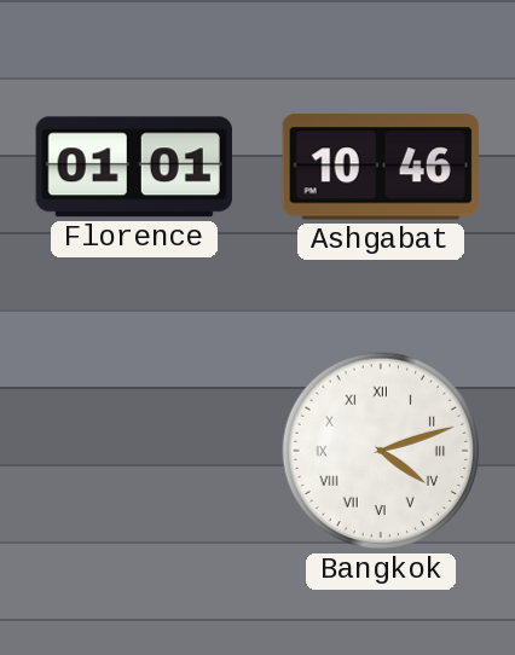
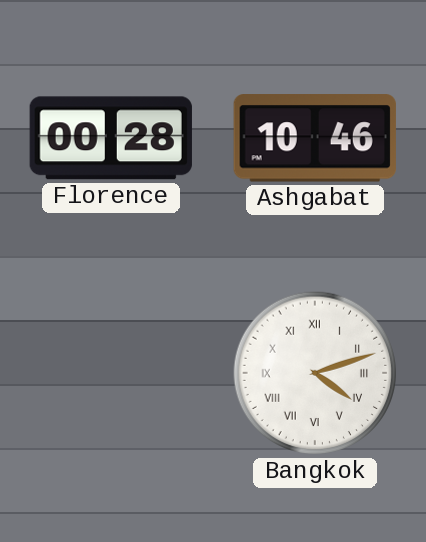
Florence: 01:01 -> 00:28
